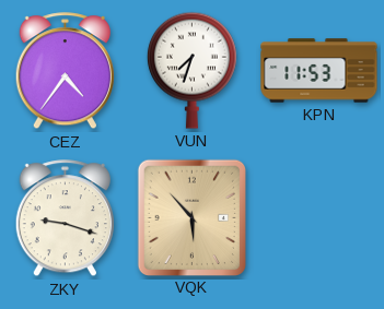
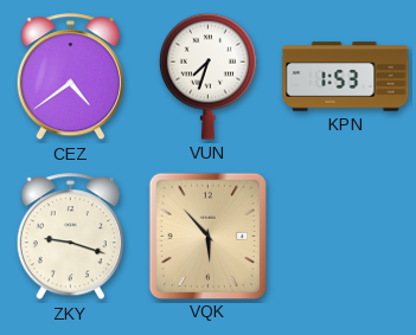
CEZ: 4:36 -> 4:39
KPN: 11:53 -> 1:53
